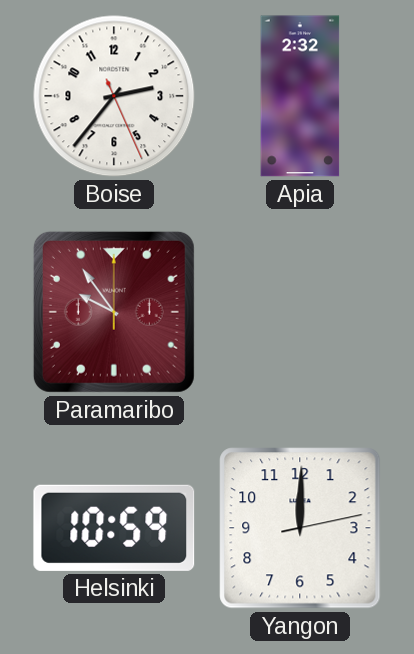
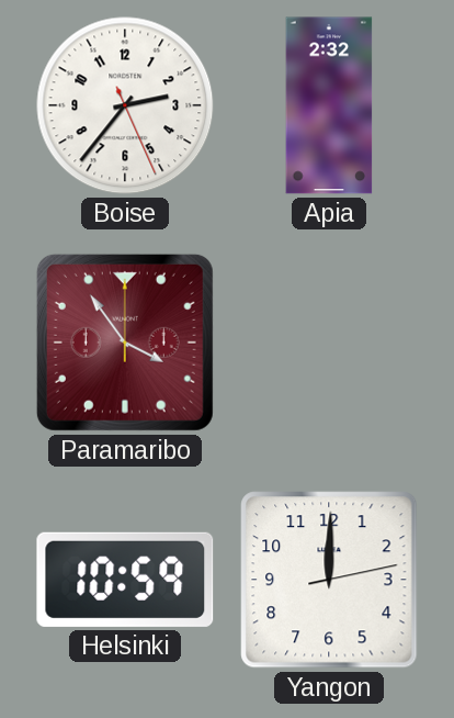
Paramaribo: 9:54 -> 3:54
